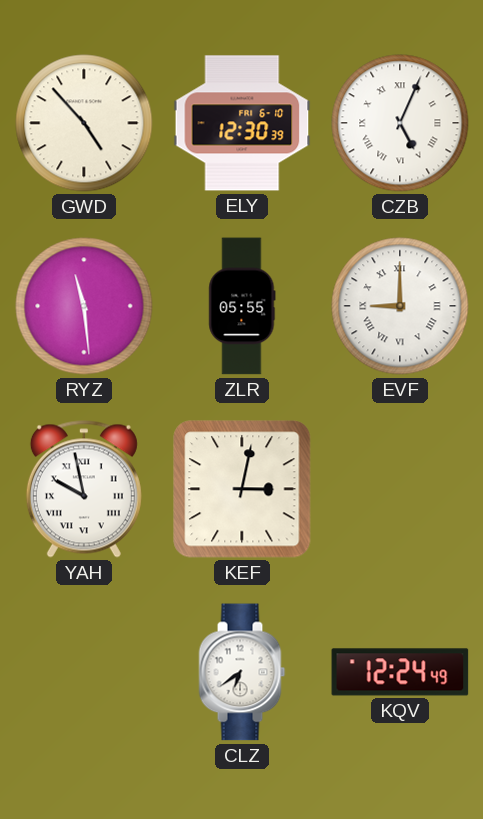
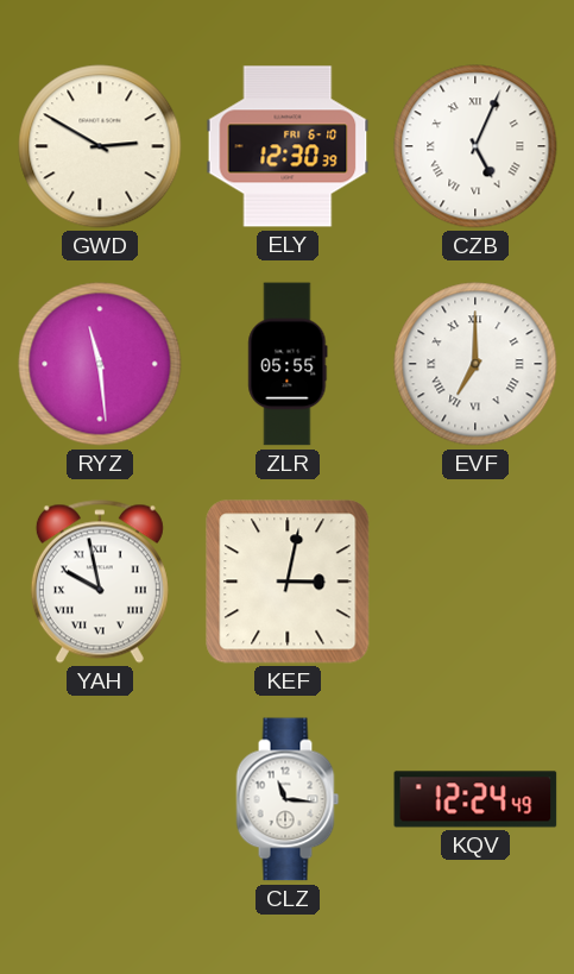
GWD: 4:53 -> 2:50
EVF: 9:00 -> 7:00
CLZ: 6:39 -> 11:16
